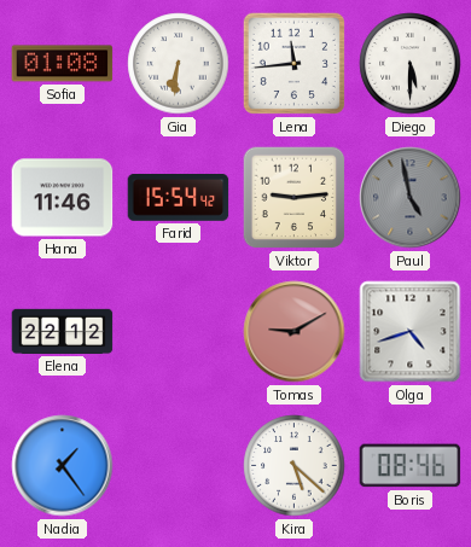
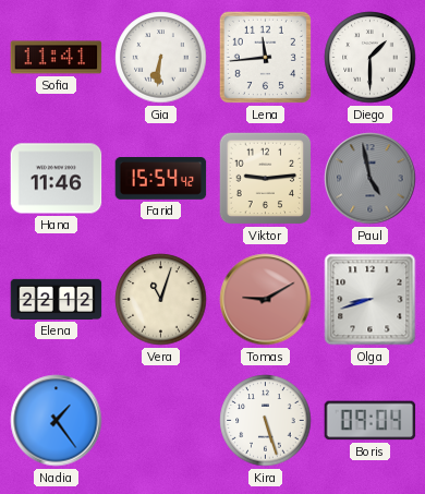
Sofia: 01:08 -> 11:41
Diego: 5:30 -> 1:30
Vera: none -> 11:03
Olga: 4:42 -> 8:42
Kira: 5:22 -> 5:27
Boris: 08:46 -> 09:04
